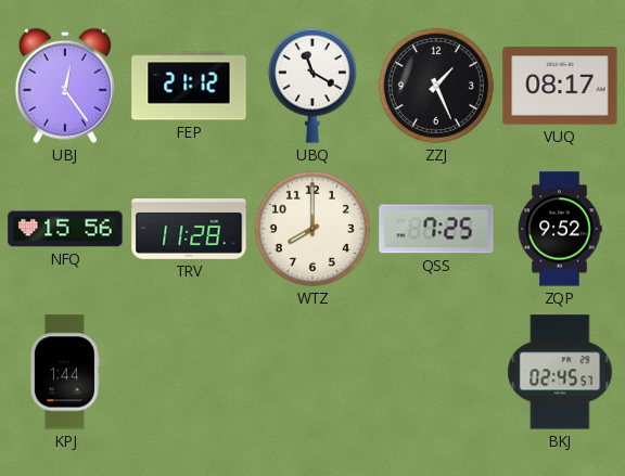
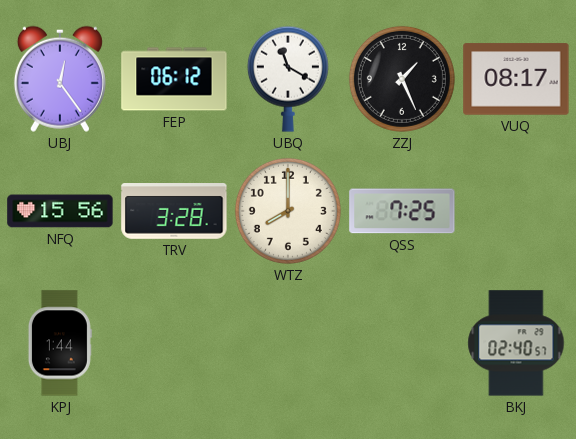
FEP: 21:12 -> 06:12
TRV: 11:28 -> 3:28
ZQP: 9:52 -> none
BKJ: 02:45 -> 02:40
